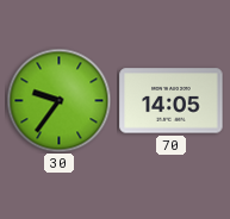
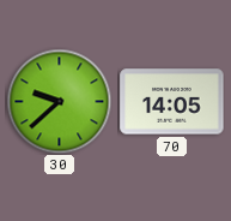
30: 9:36 -> 9:38
